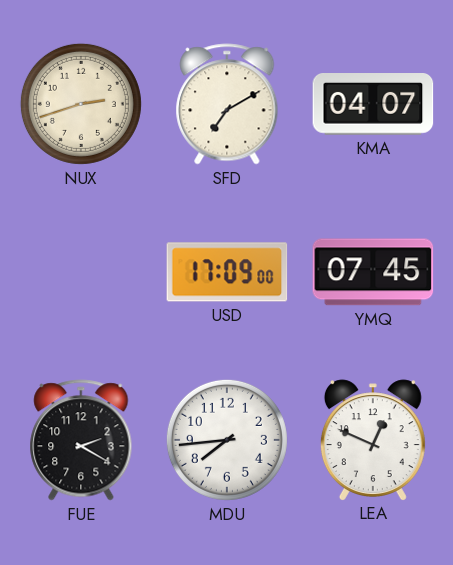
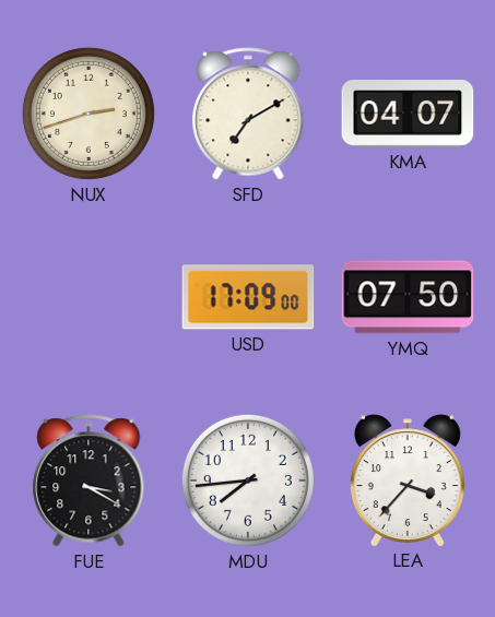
YMQ: 07:45 -> 07:50
FUE: 2:20 -> 3:20
LEA: 12:49 -> 3:37
